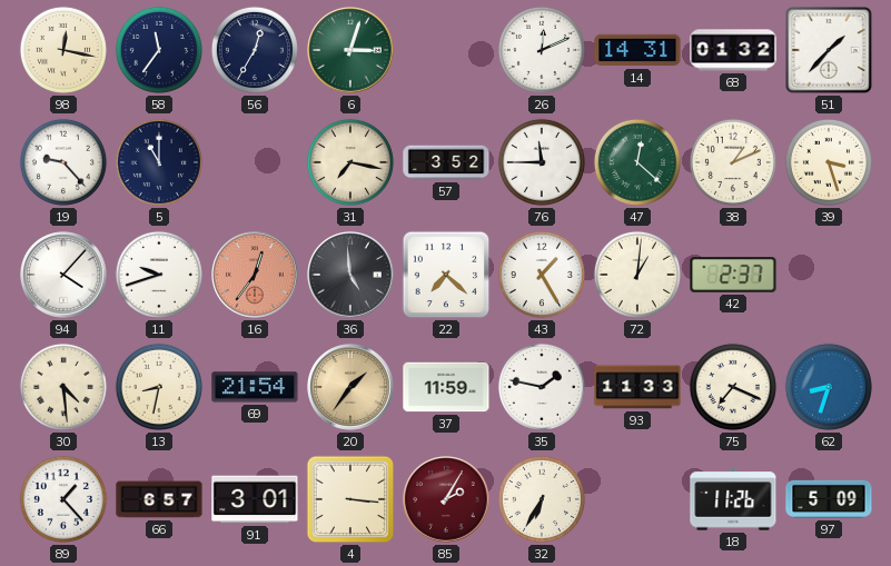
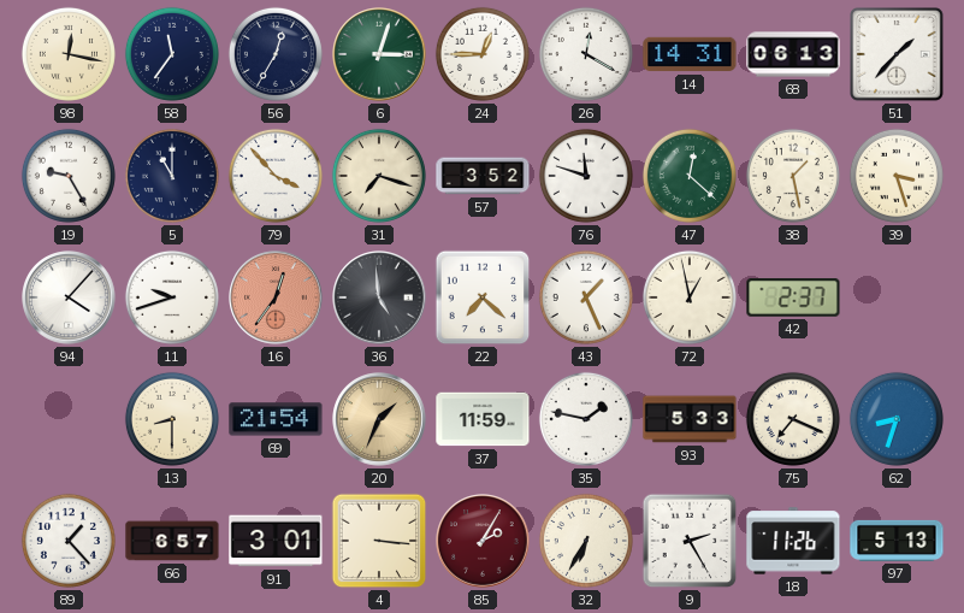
24: none -> 12:45
26: 12:11 -> 12:20
68: 01:32 -> 06:13
19: 9:23 -> 9:25
79: none -> 3:53
31: 7:17 -> 7:18
76: 11:45 -> 11:48
38: 1:11 -> 1:28
43: 1:25 -> 1:26
72: 1:01 -> 12:58
30: 4:29 -> none
13: 8:32 -> 8:30
20: 1:36 -> 1:34
93: 11:33 -> 5:33
9: none -> 2:25
97: 5:09 -> 5:13
